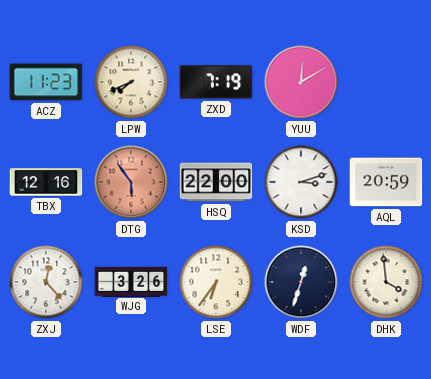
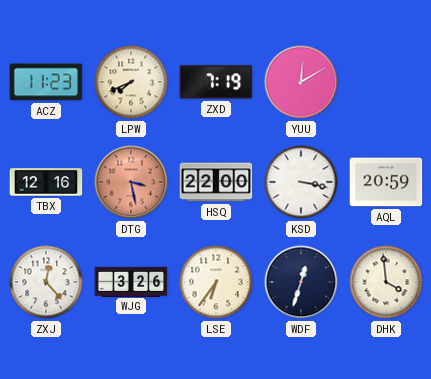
DTG: 5:54 -> 3:28
KSD: 3:12 -> 3:17
